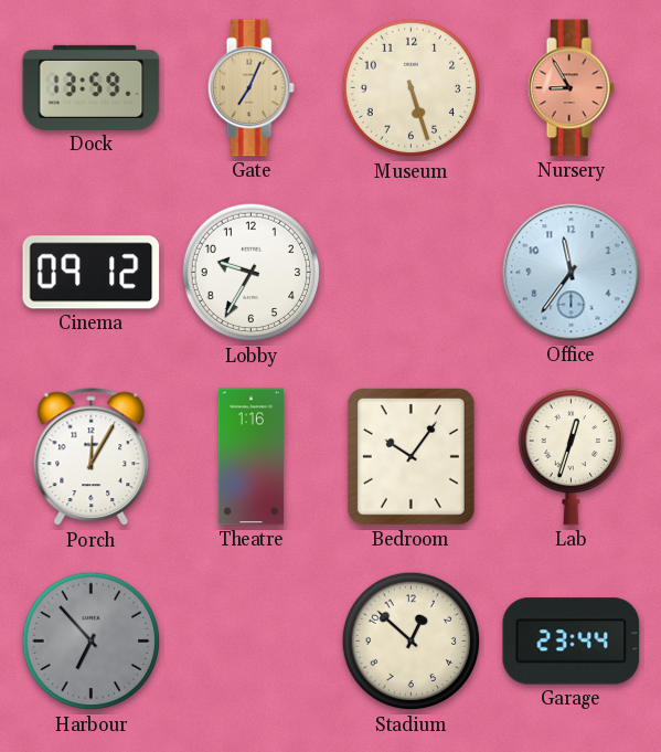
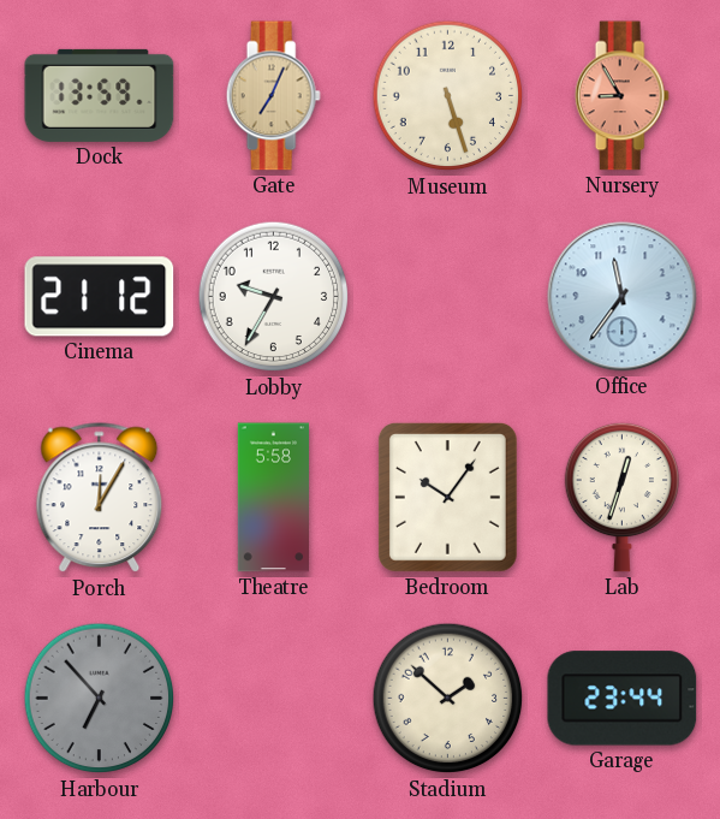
Cinema: 09:12 -> 21:12
Theatre: 1:16 -> 5:58
Stadium: 12:52 -> 1:52
